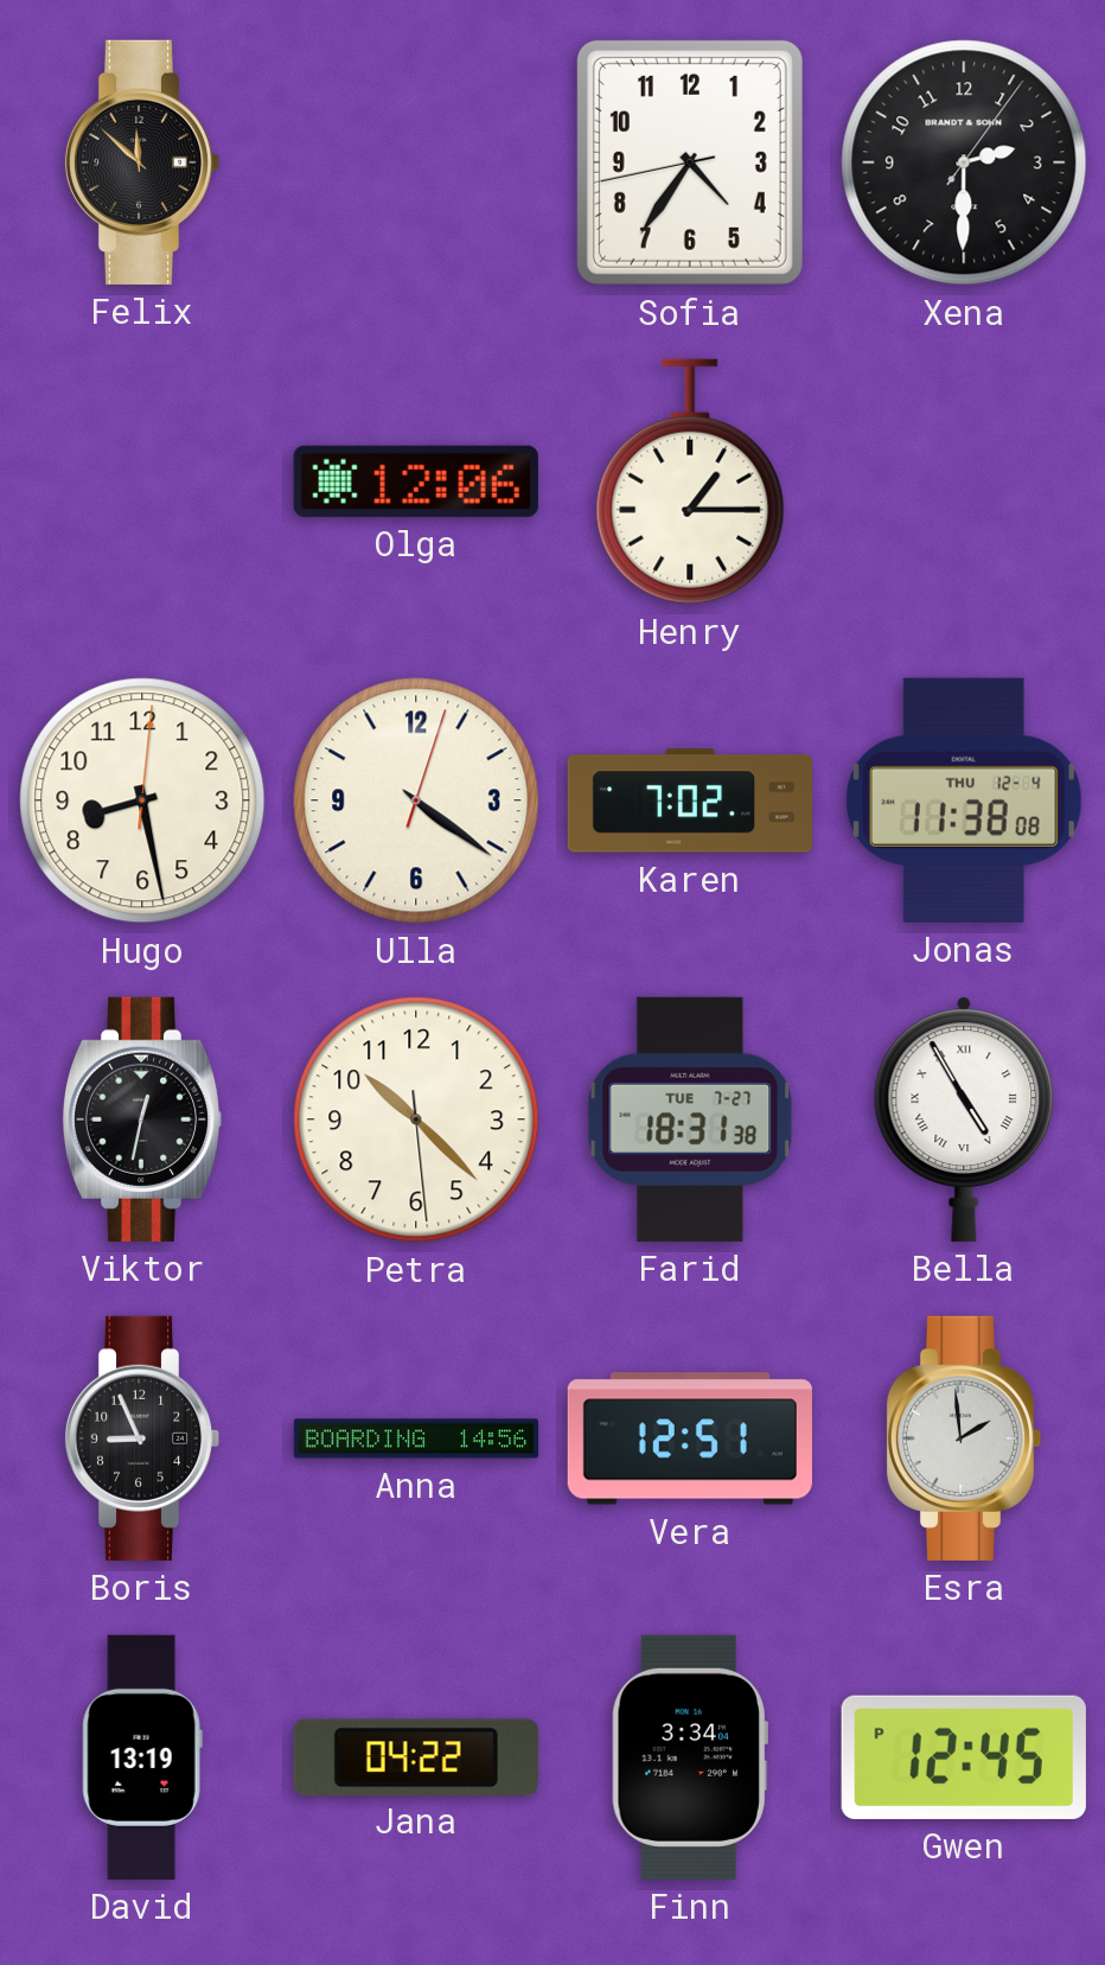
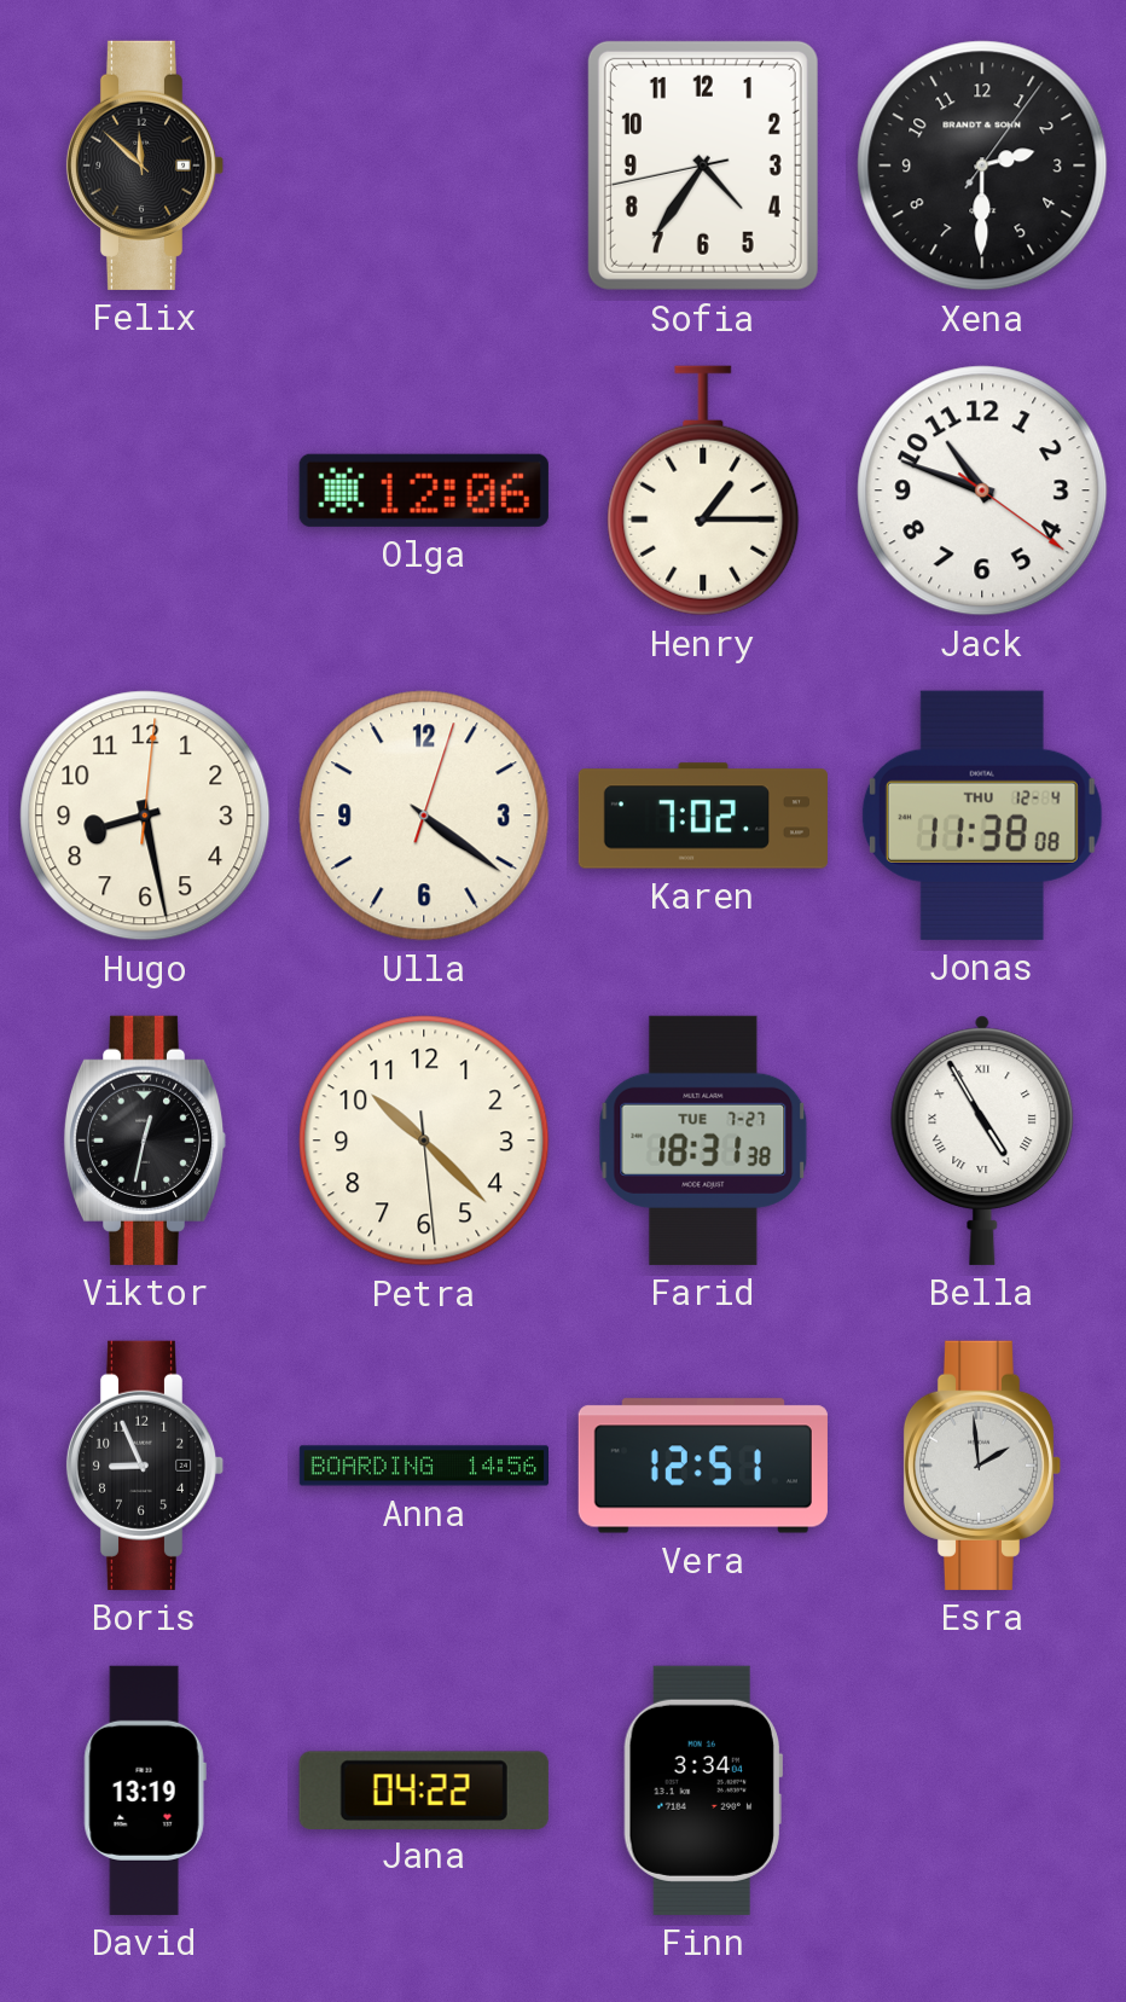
Jack: none -> 10:48
Gwen: 12:45 -> none
